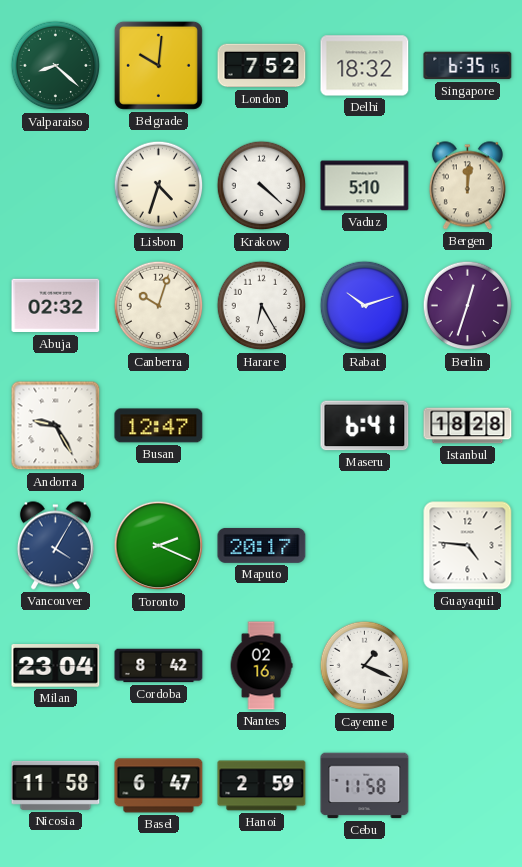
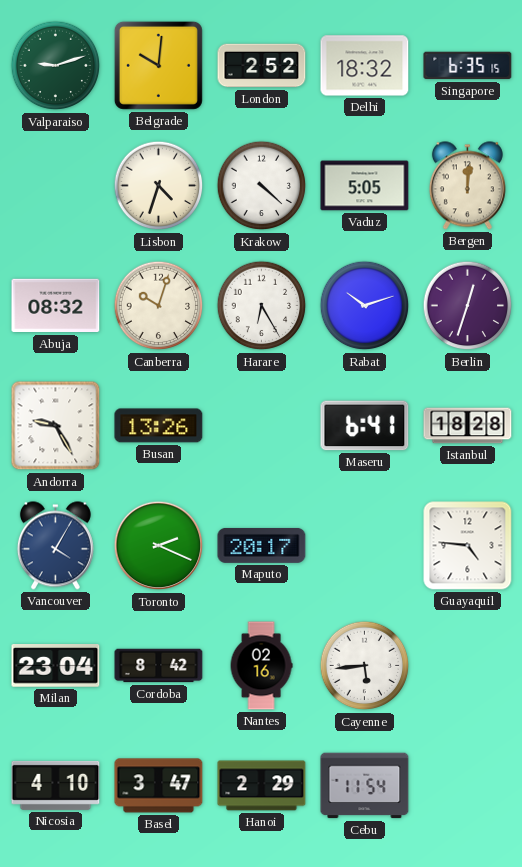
Valparaiso: 8:22 -> 9:12
London: 7:52 -> 2:52
Vaduz: 5:10 -> 5:05
Abuja: 02:32 -> 08:32
Busan: 12:47 -> 13:26
Cayenne: 1:19 -> 5:44
Nicosia: 11:58 -> 4:10
Basel: 6:47 -> 3:47
Hanoi: 2:59 -> 2:29
Cebu: 11:58 -> 11:54
